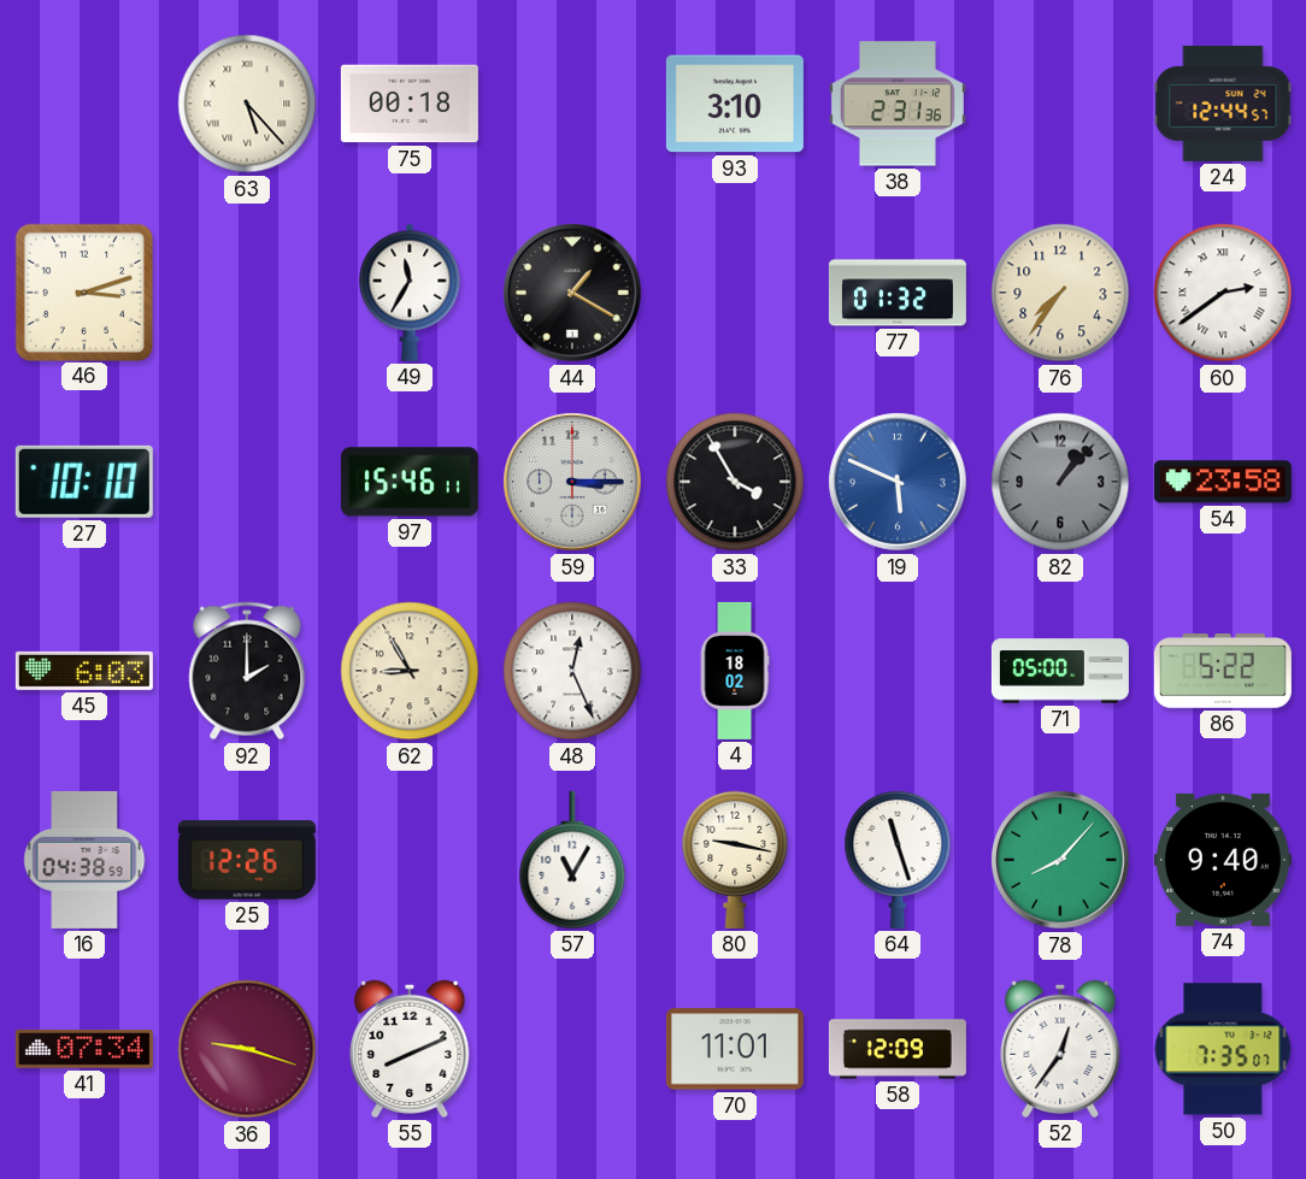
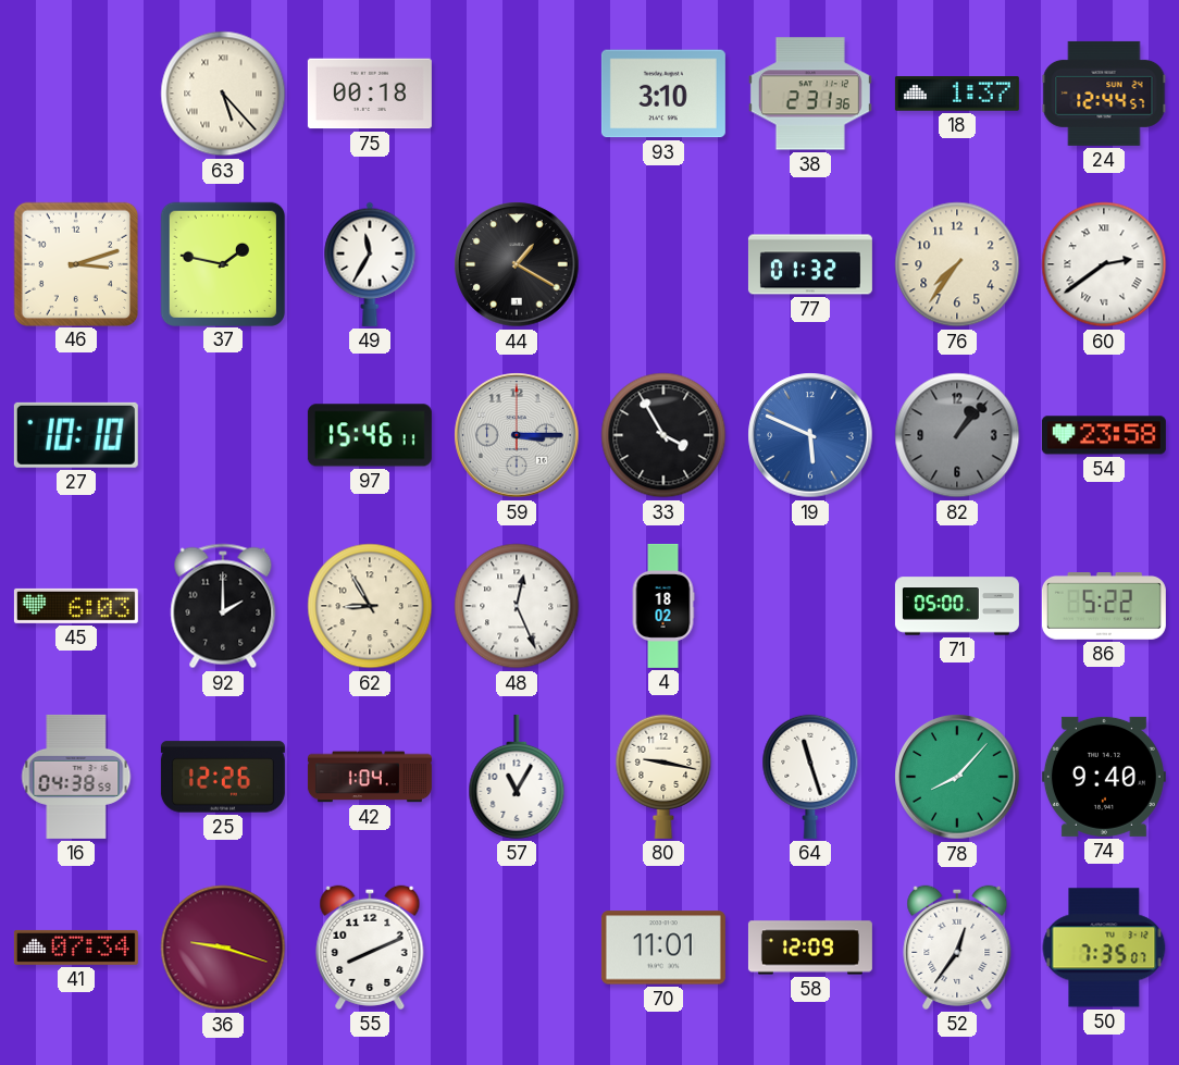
18: none -> 1:37
37: none -> 1:47
42: none -> 1:04
